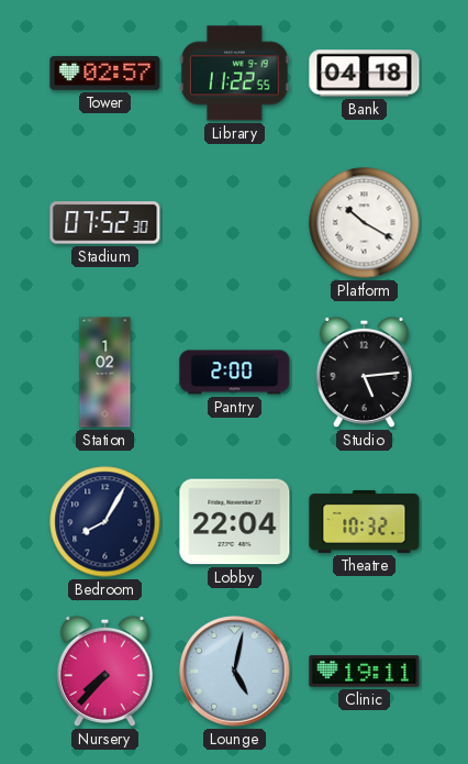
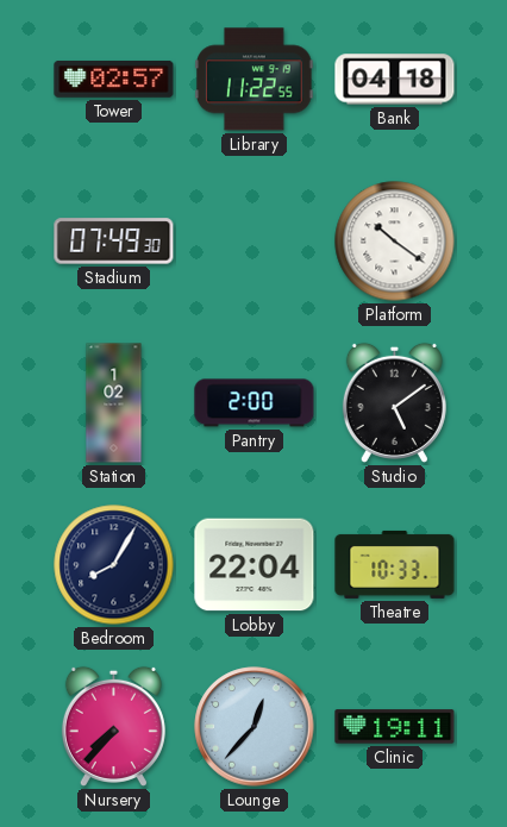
Stadium: 07:52 -> 07:49
Platform: 10:20 -> 10:21
Studio: 5:14 -> 5:09
Theatre: 10:32 -> 10:33
Lounge: 5:02 -> 12:37
